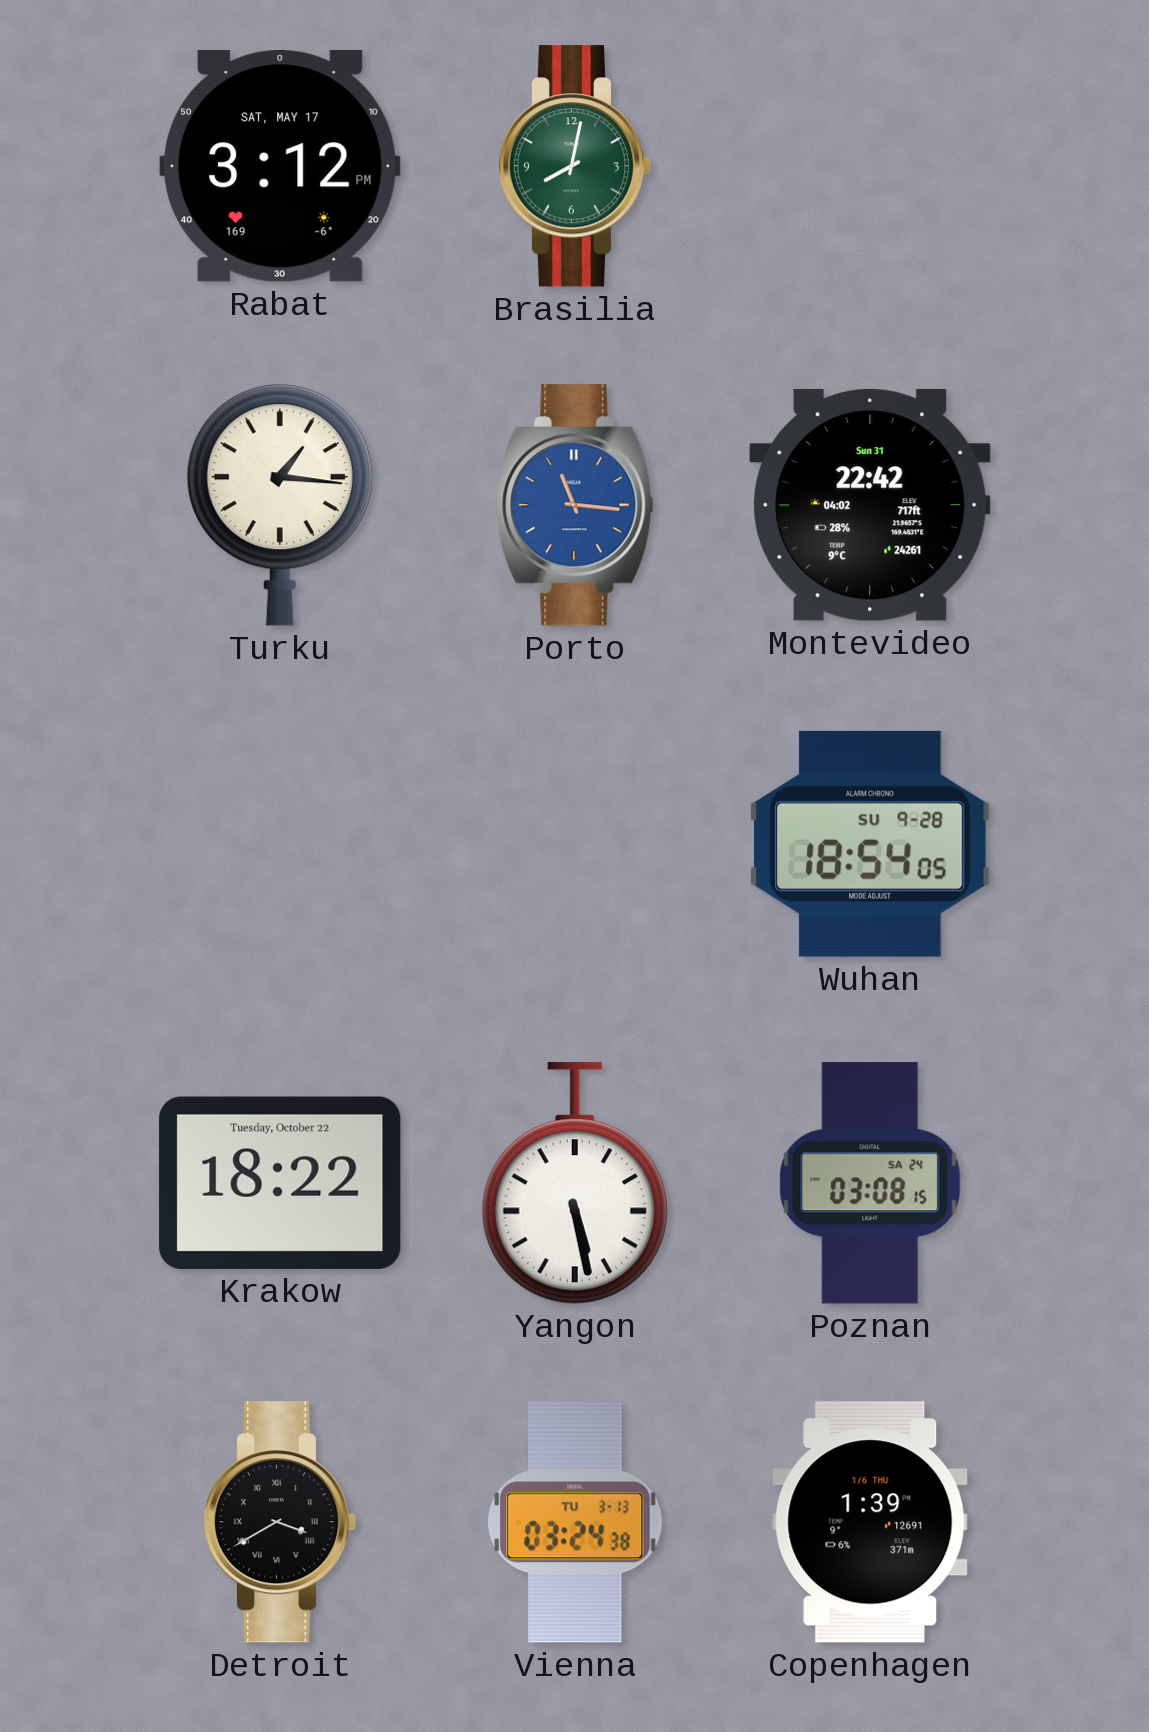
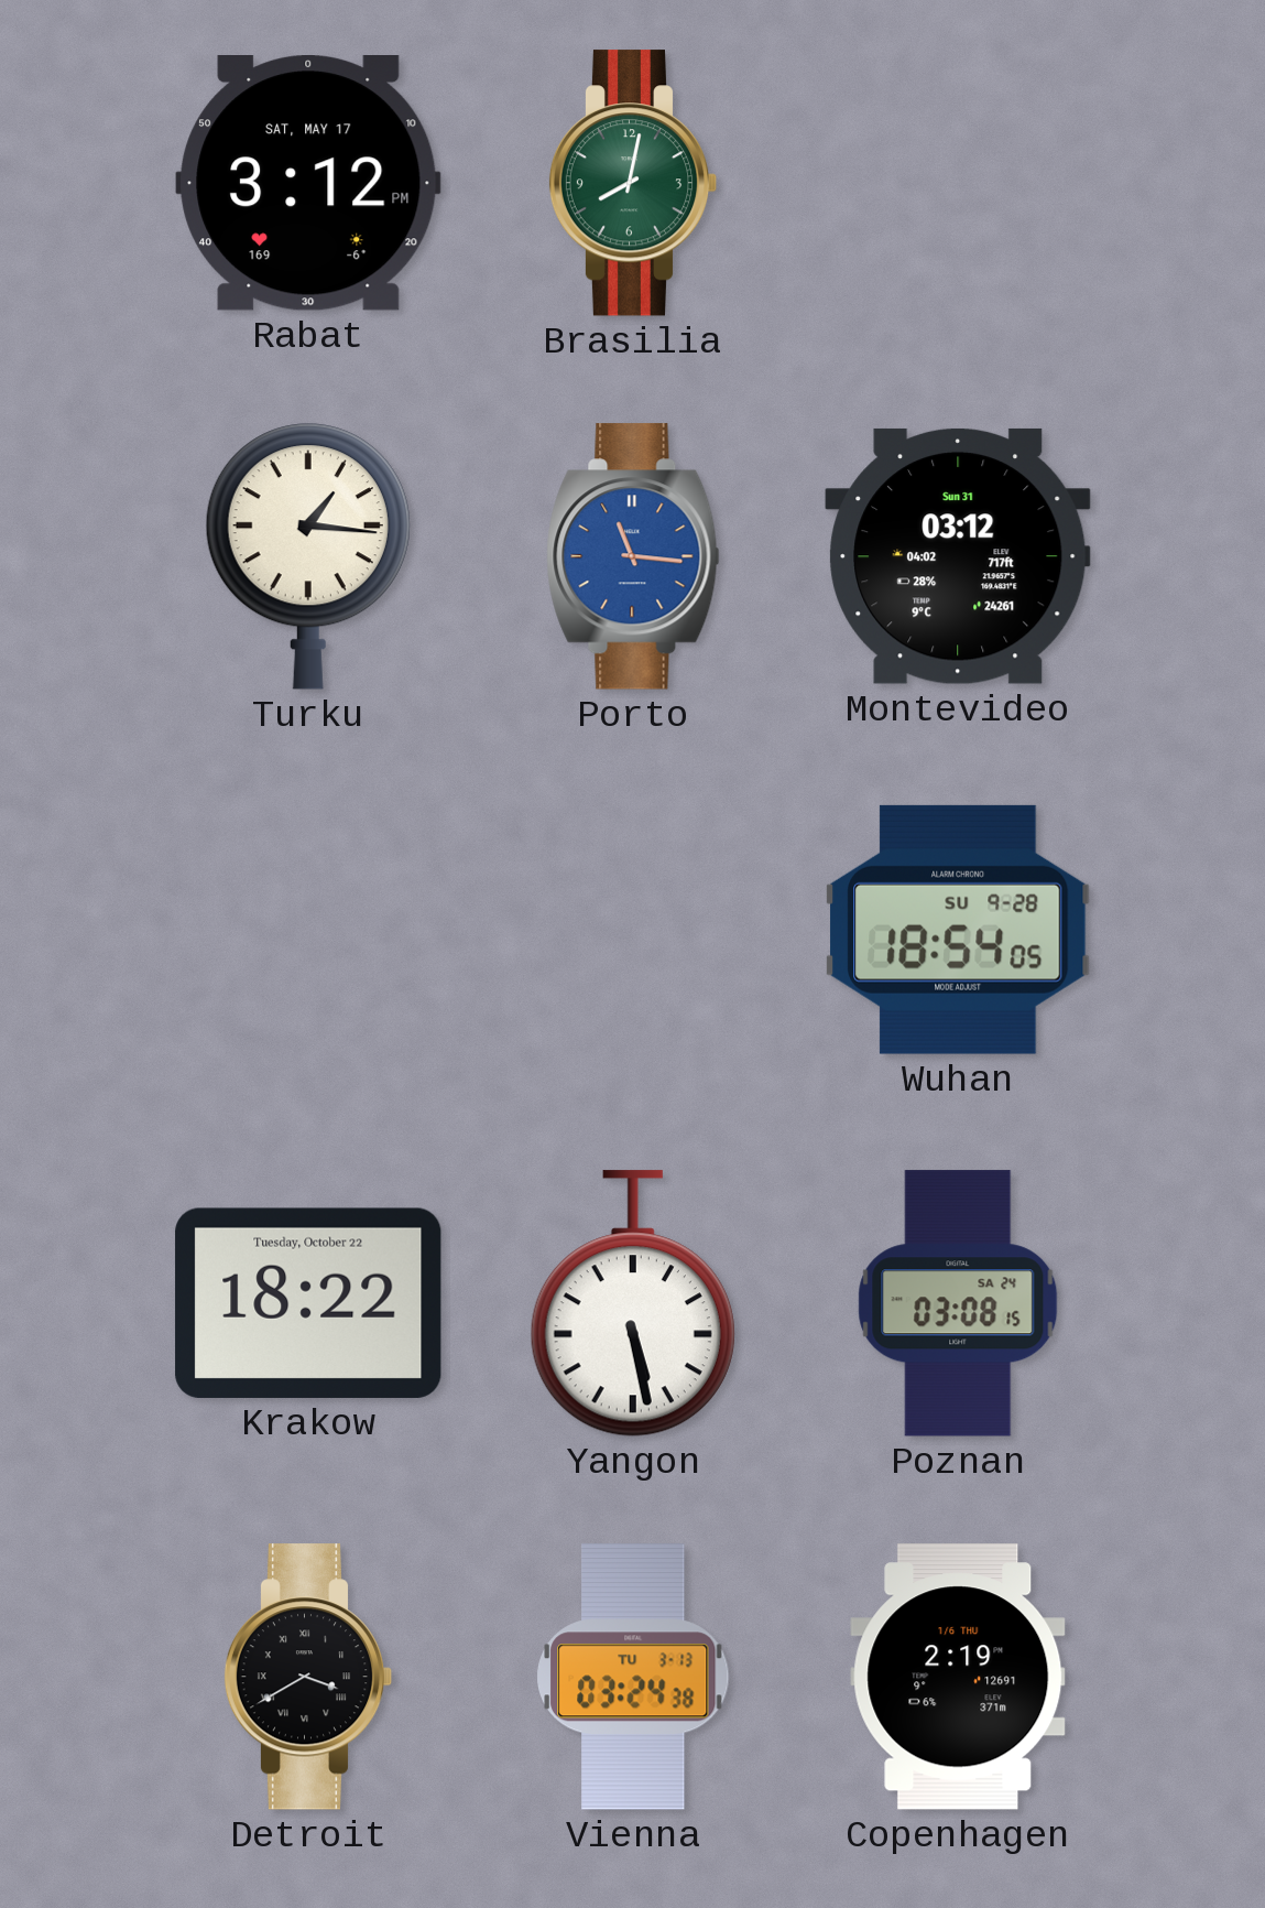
Montevideo: 22:42 -> 03:12
Copenhagen: 1:39 -> 2:19
